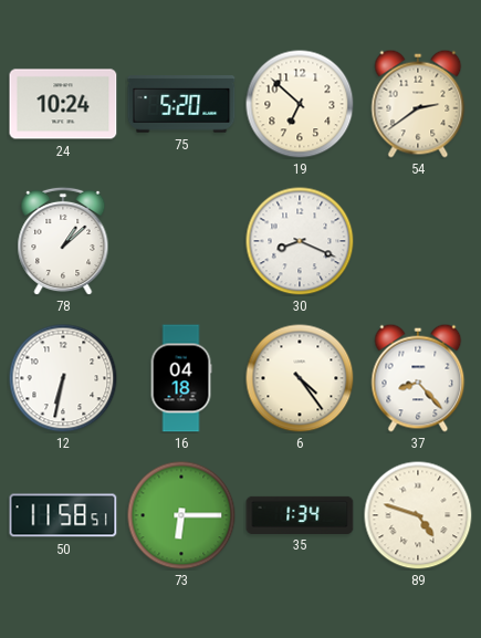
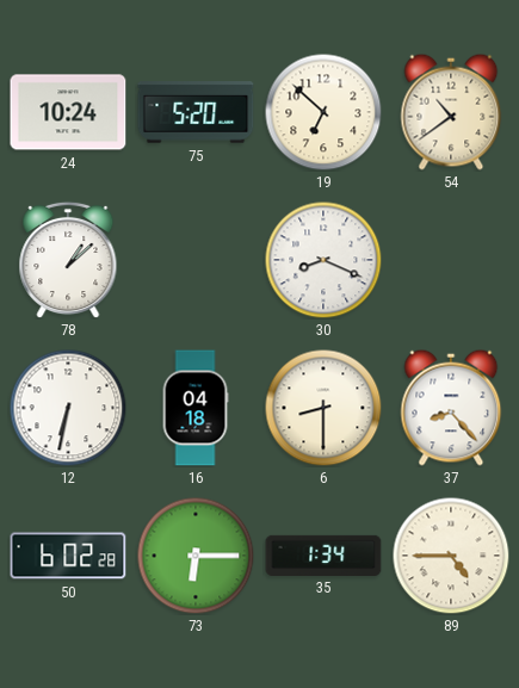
54: 2:39 -> 10:39
6: 4:24 -> 8:30
50: 11:58 -> 6:02
89: 4:48 -> 4:45
